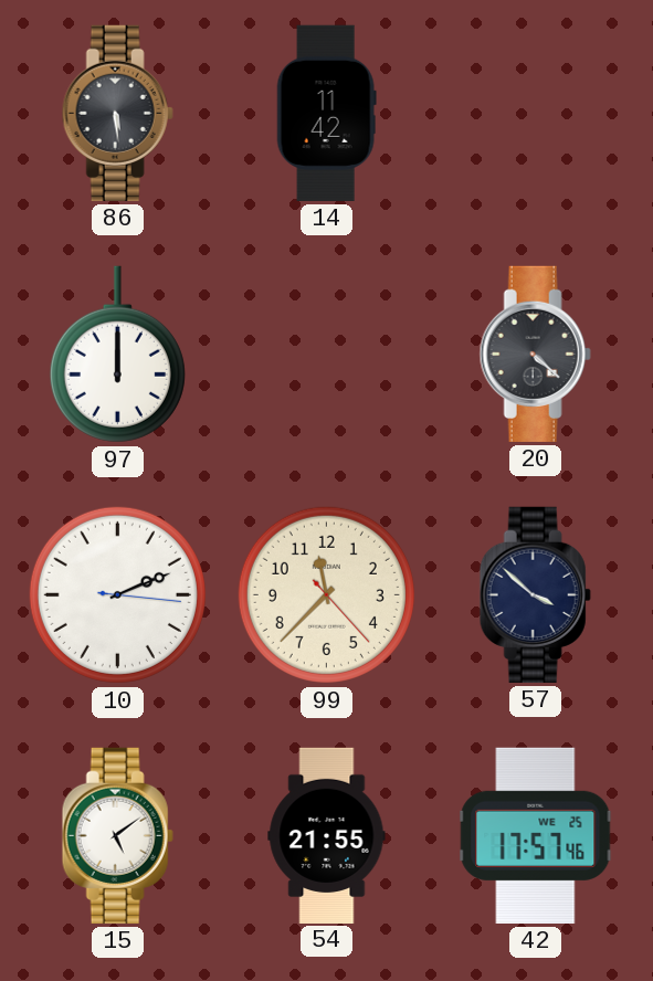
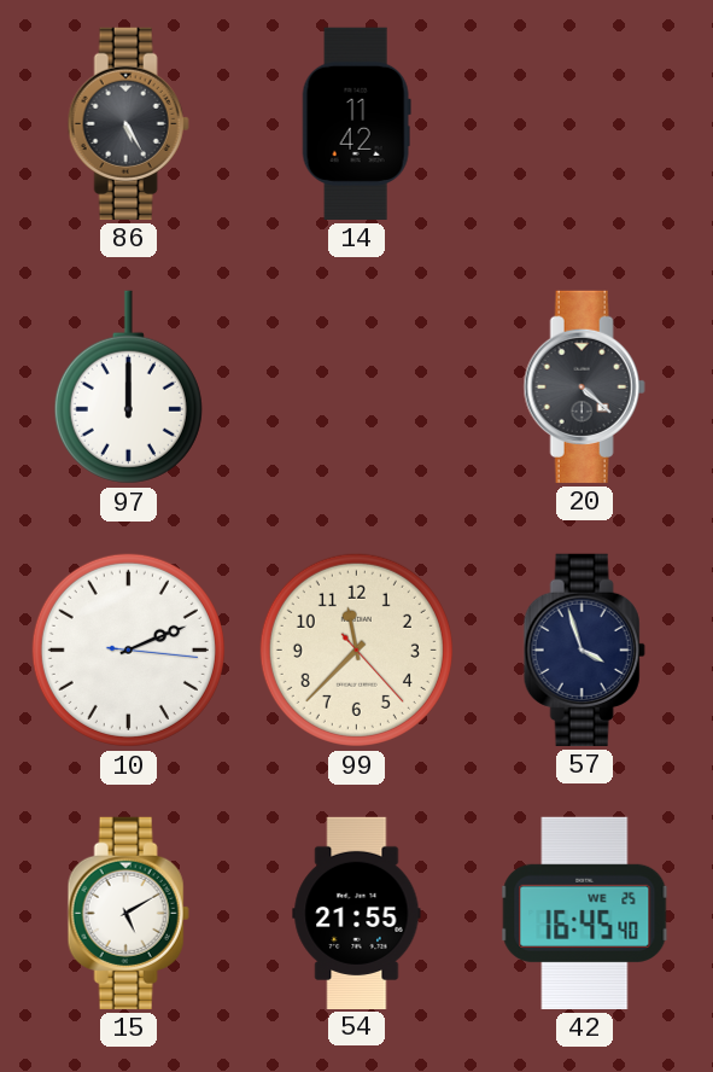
86: 5:29 -> 5:25
57: 3:52 -> 3:57
15: 5:09 -> 5:10
42: 17:57 -> 16:45
